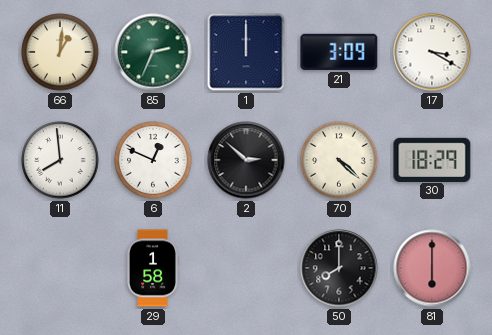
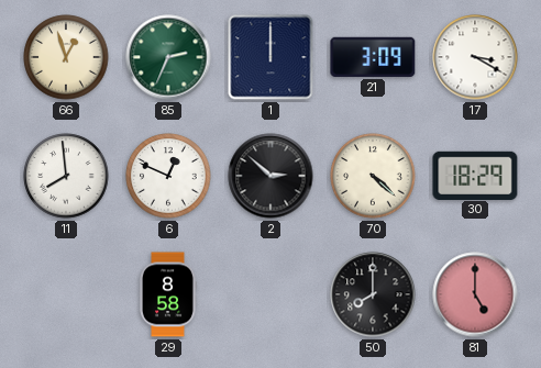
66: 1:01 -> 12:57
29: 1:58 -> 8:58
81: 6:00 -> 5:00
